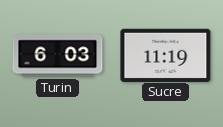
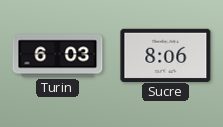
Sucre: 11:19 -> 8:06
